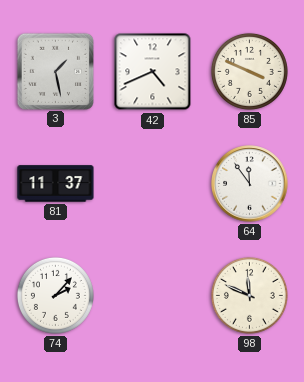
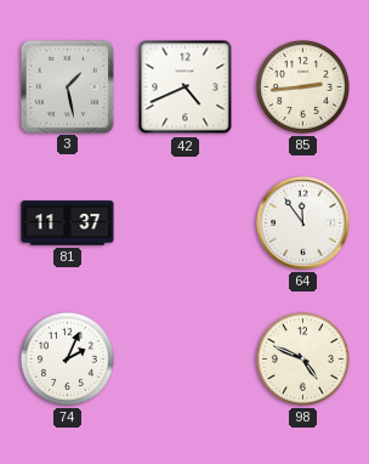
85: 3:49 -> 2:44
74: 2:07 -> 2:04
98: 11:49 -> 4:49
